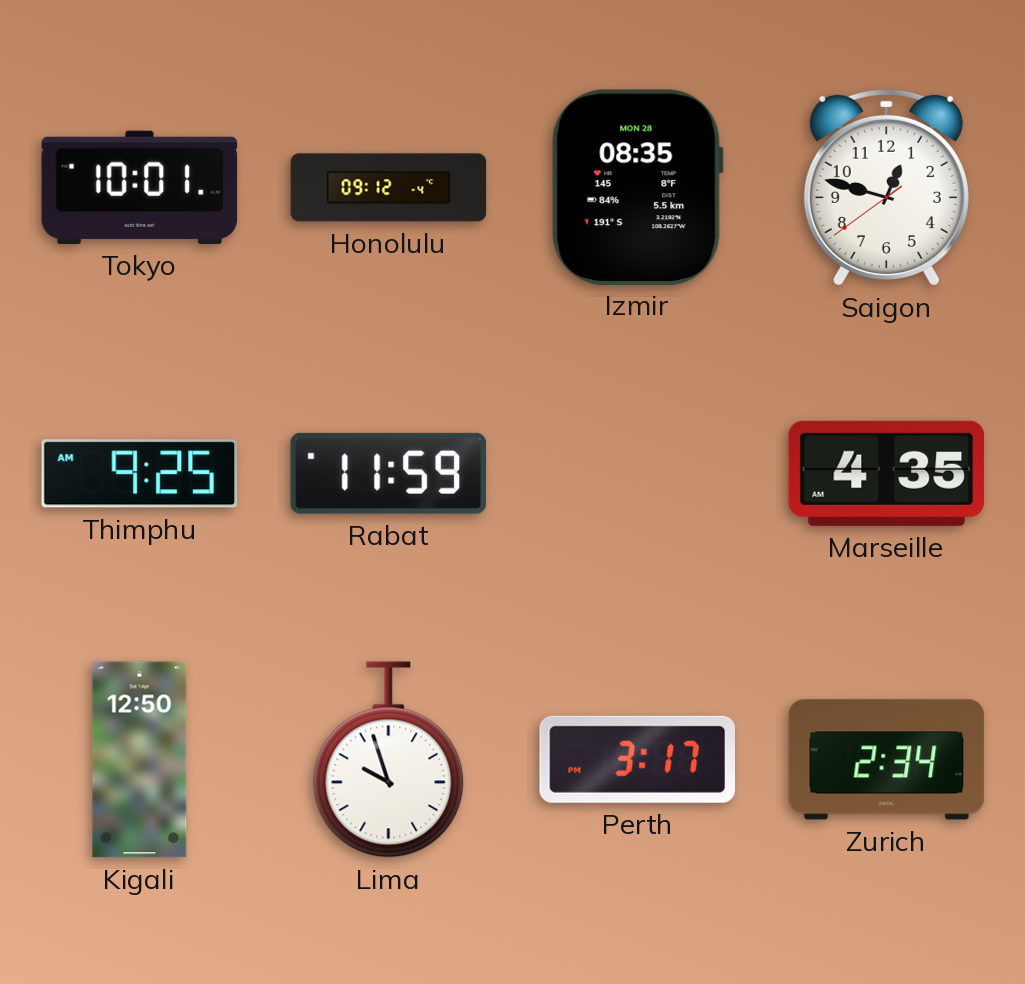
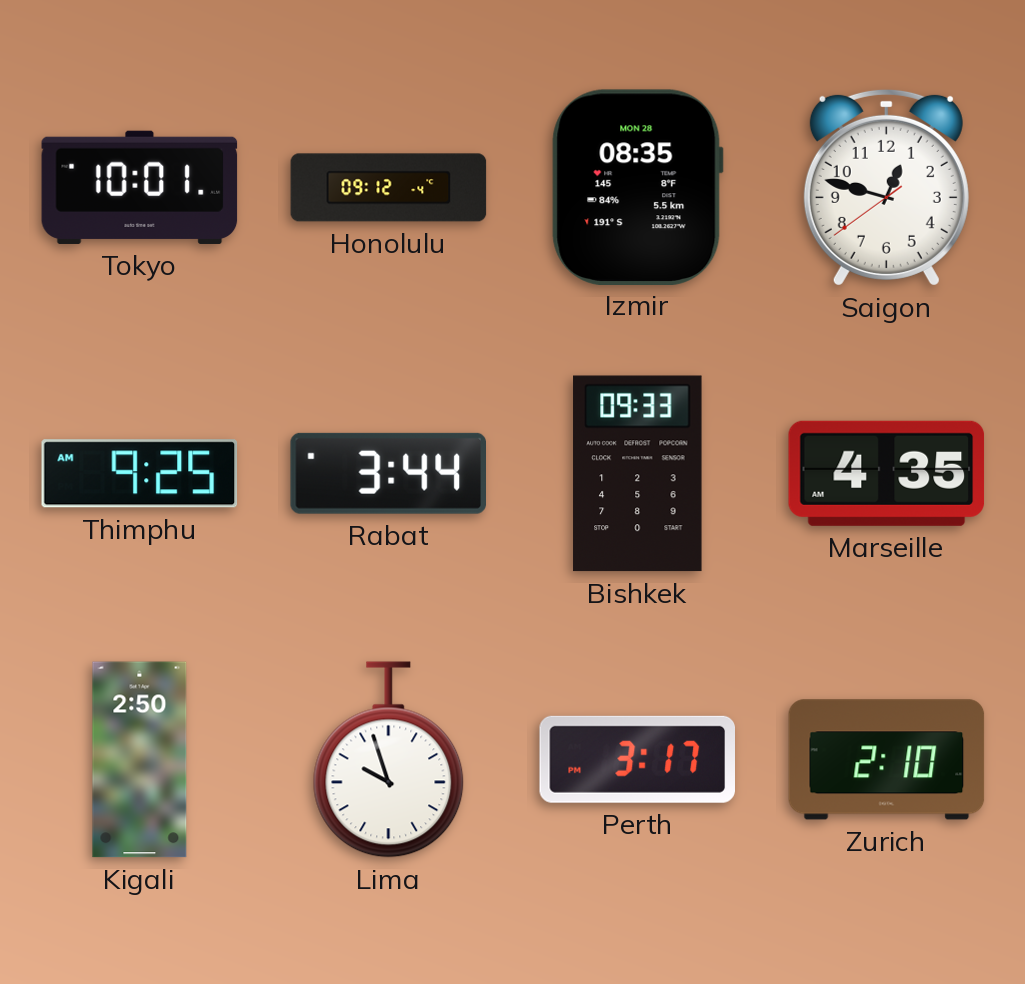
Rabat: 11:59 -> 3:44
Bishkek: none -> 09:33
Kigali: 12:50 -> 2:50
Zurich: 2:34 -> 2:10
